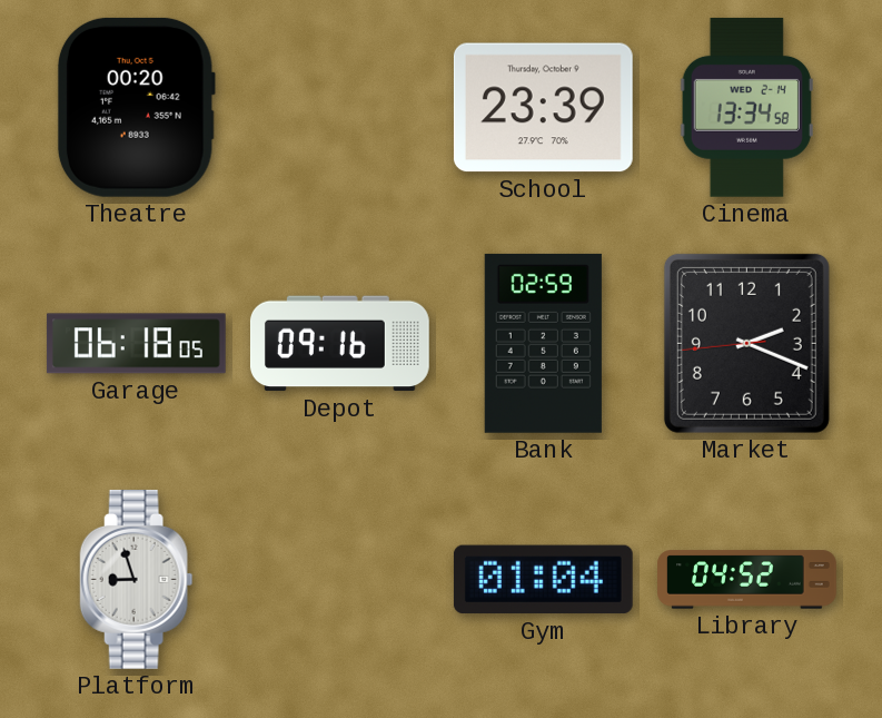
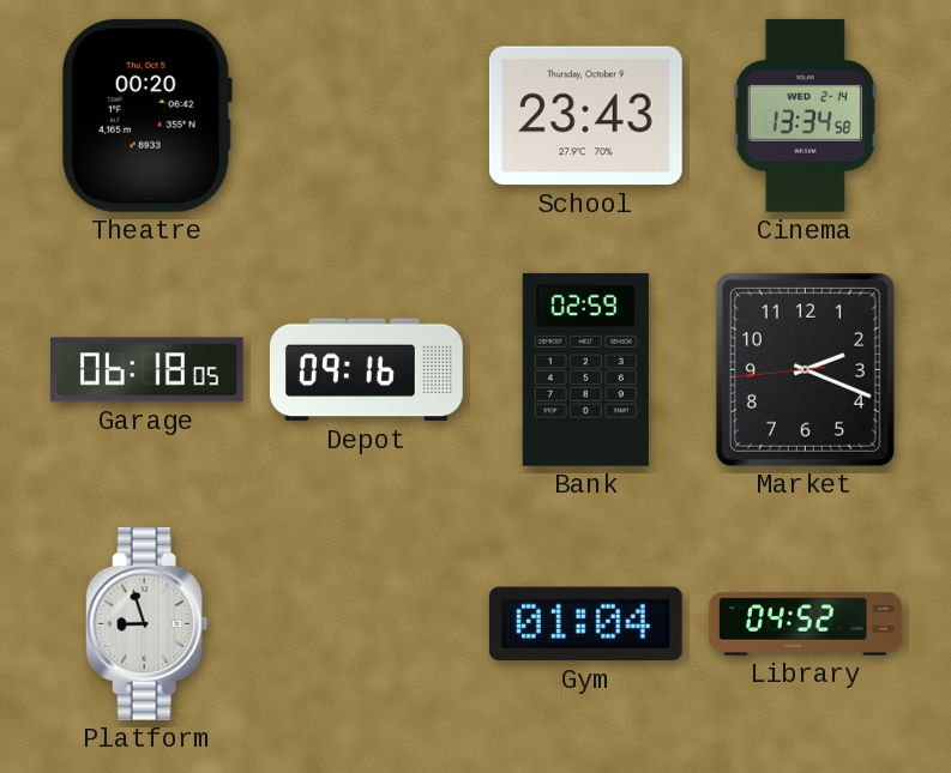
School: 23:39 -> 23:43
